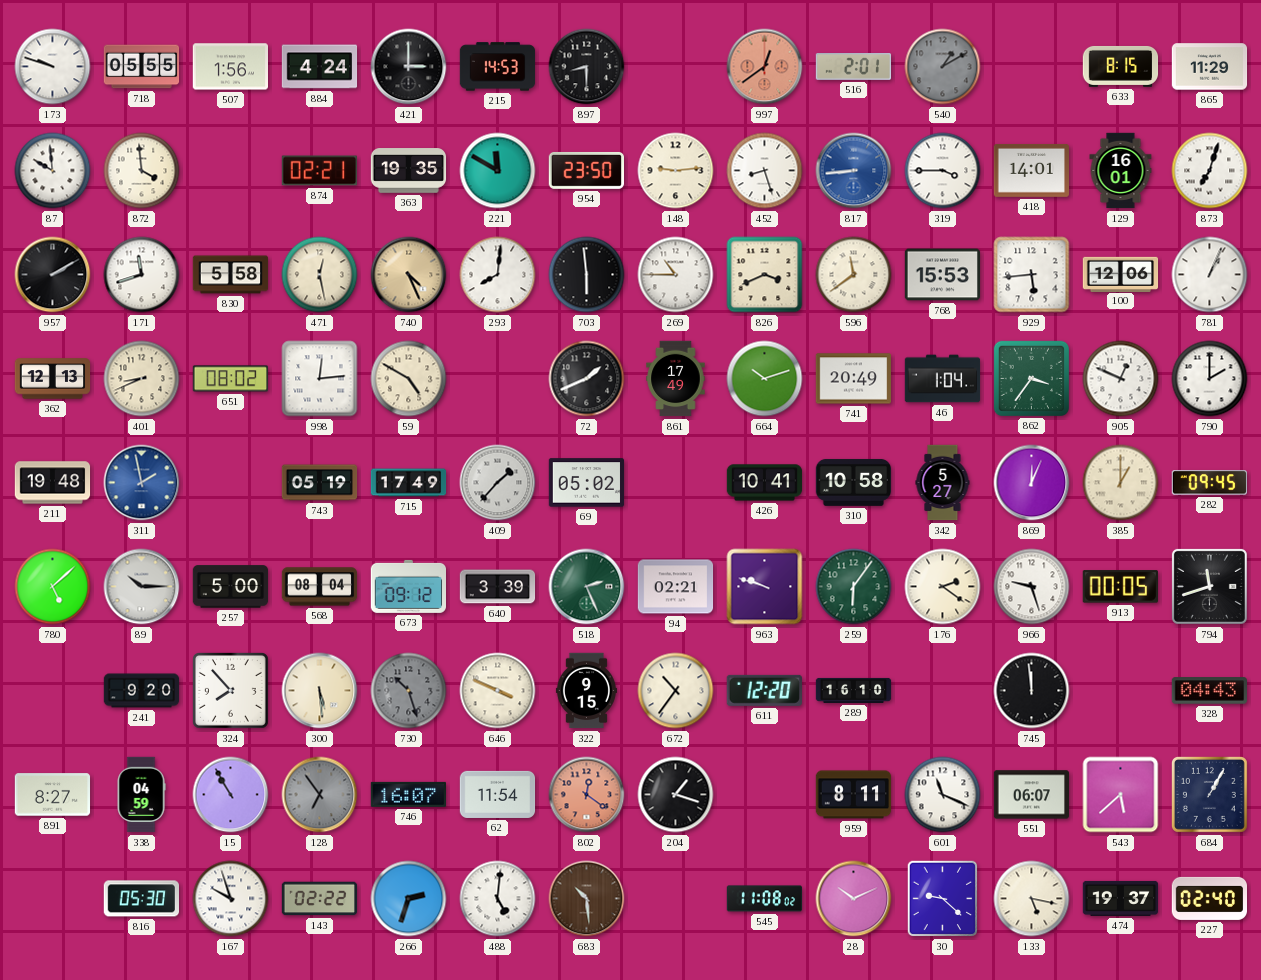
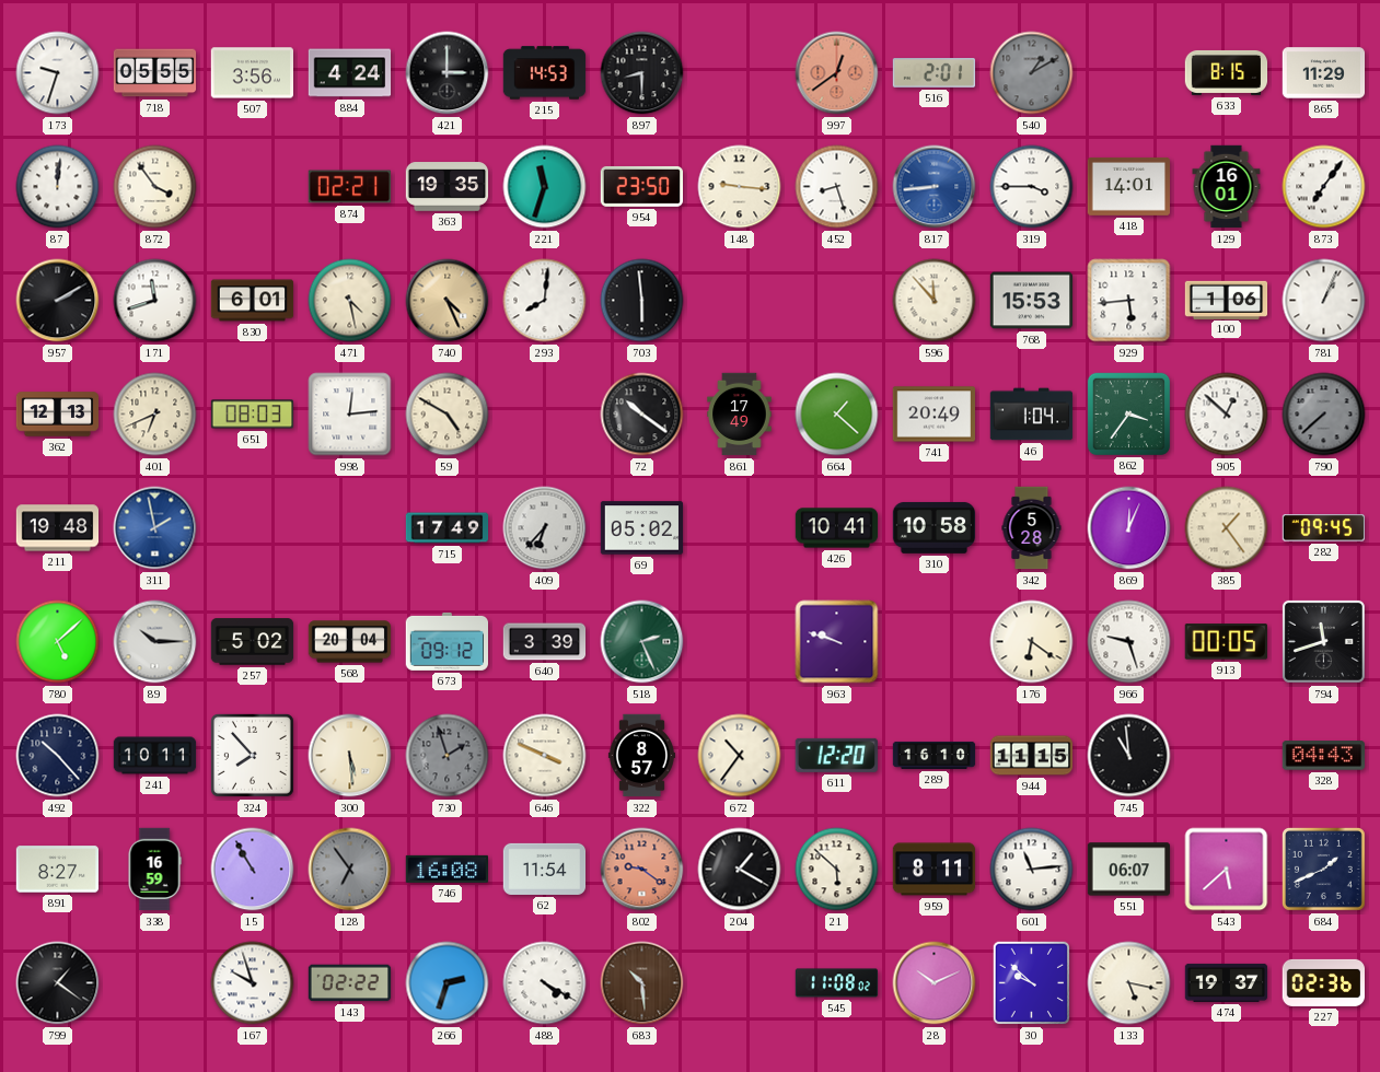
173: 9:48 -> 9:33
507: 1:56 -> 3:56
87: 9:59 -> 12:01
872: 3:59 -> 3:54
221: 11:50 -> 11:33
148: 9:14 -> 9:16
873: 7:03 -> 7:06
830: 5:58 -> 6:01
471: 12:28 -> 4:28
269: 10:45 -> none
826: 3:41 -> none
596: 11:39 -> 11:53
100: 12:06 -> 1:06
401: 8:41 -> 6:41
651: 08:02 -> 08:03
72: 1:41 -> 10:21
664: 10:12 -> 1:22
905: 12:49 -> 12:52
790: 2:00 -> 7:38
790 dial: white -> grey
743: 05:19 -> none
409: 1:37 -> 6:37
342: 5:27 -> 5:28
385: 1:00 -> 1:24
257: 5:00 -> 5:02
568: 08:04 -> 20:04
94: 02:21 -> none
259: 6:06 -> none
176: 2:21 -> 6:21
492: none -> 10:23
241: 9:20 -> 10:11
730: 10:27 -> 1:57
322: 9:15 -> 8:57
944: none -> 11:15
745: 11:59 -> 10:59
338: 04:59 -> 16:59
746: 16:07 -> 16:08
802: 12:21 -> 9:21
204: 1:18 -> 1:20
21: none -> 5:52
601: 11:19 -> 11:14
684: 1:05 -> 1:41
799: none -> 1:21
816: 05:30 -> none
488: 5:01 -> 4:20
30: 9:22 -> 9:52
227: 02:40 -> 02:36
